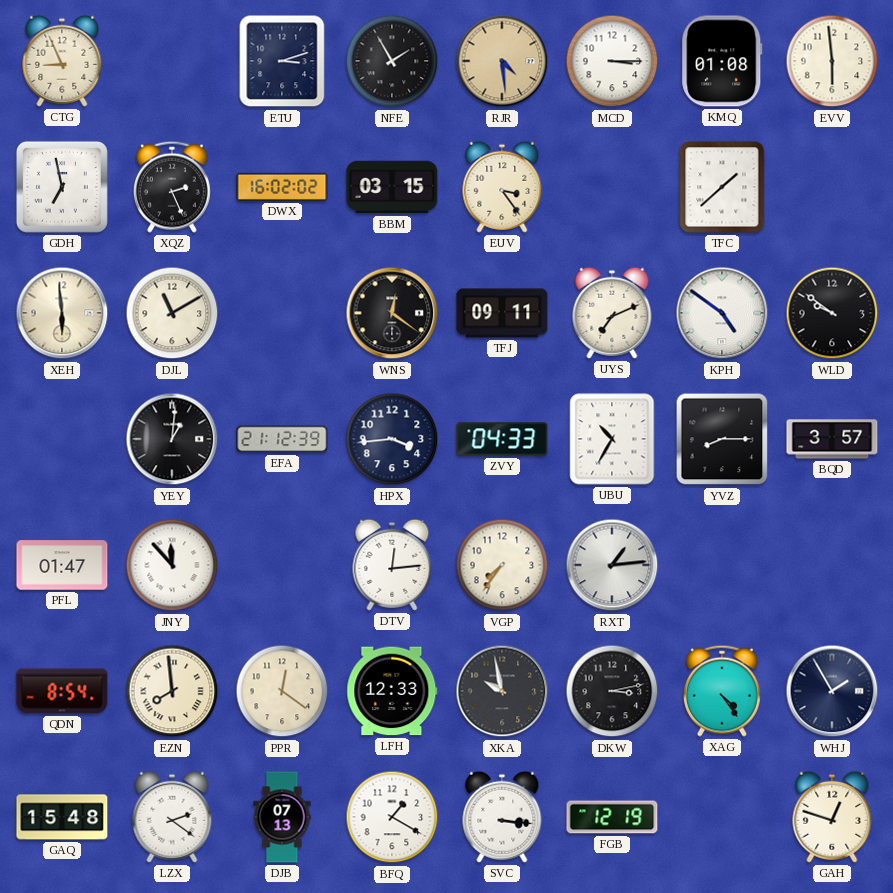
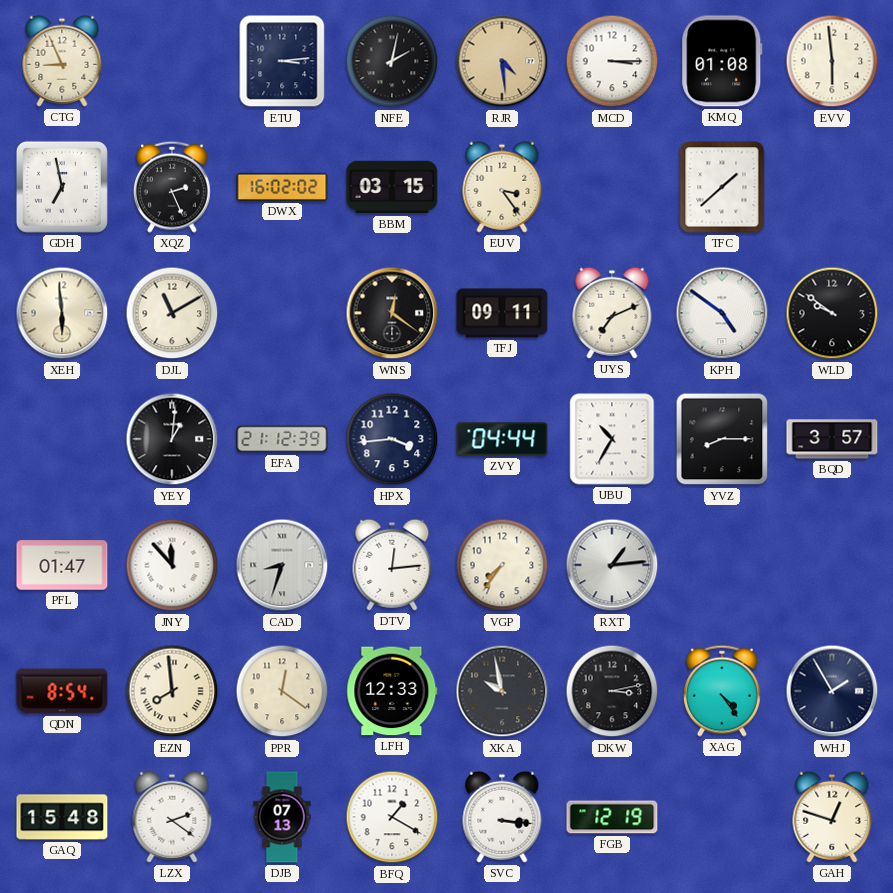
ETU: 3:12 -> 3:14
NFE: 1:55 -> 2:02
ZVY: 04:33 -> 04:44
CAD: none -> 8:33
